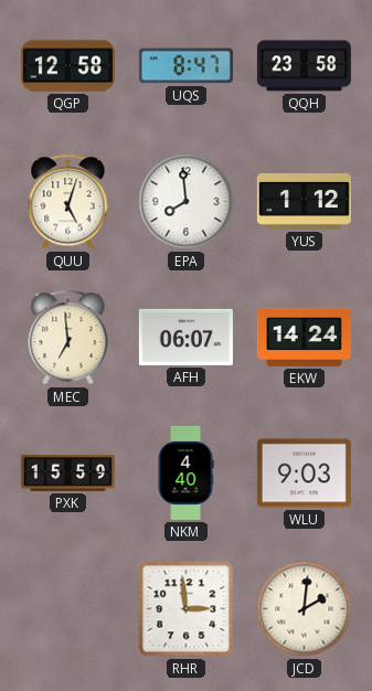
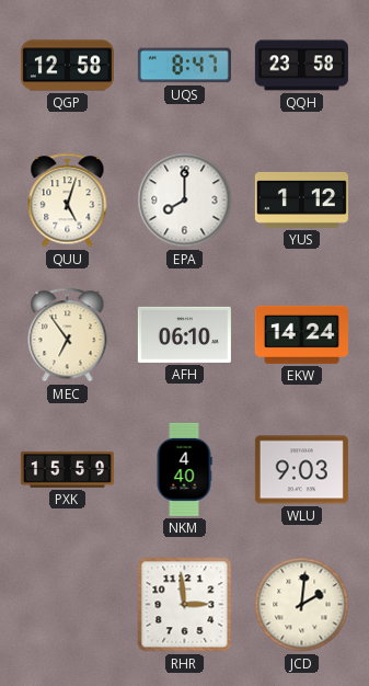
EPA: 7:59 -> 8:00
MEC: 6:59 -> 6:54
AFH: 06:07 -> 06:10
